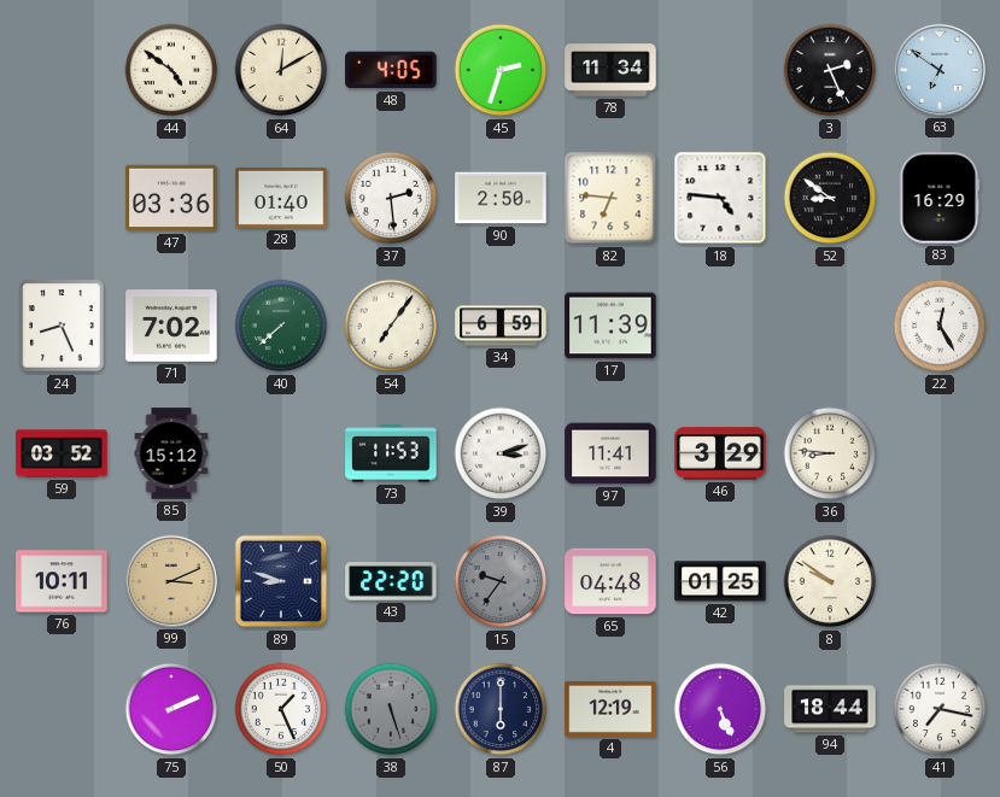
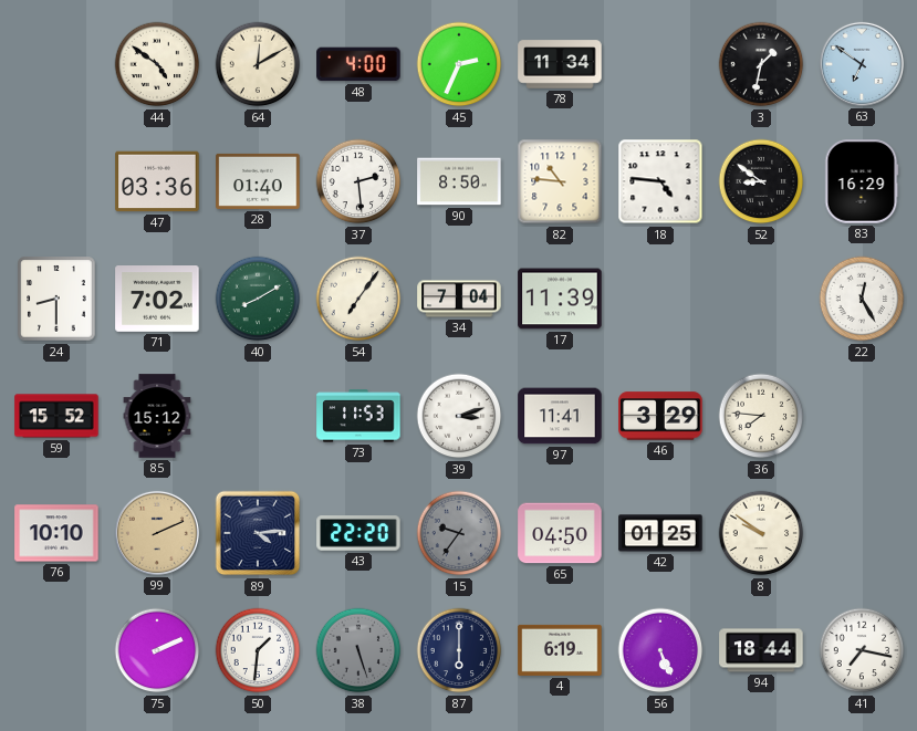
48: 4:05 -> 4:00
45: 2:33 -> 2:34
3: 2:26 -> 1:32
90: 2:50 -> 8:50
82: 6:46 -> 10:46
24: 8:26 -> 8:30
40: 7:38 -> 8:10
34: 6:59 -> 7:04
59: 03:52 -> 15:52
36: 8:46 -> 7:46
76: 10:11 -> 10:10
99: 3:11 -> 2:11
89: 8:48 -> 4:14
65: 04:48 -> 04:50
50: 1:26 -> 1:31
4: 12:19 -> 6:19
